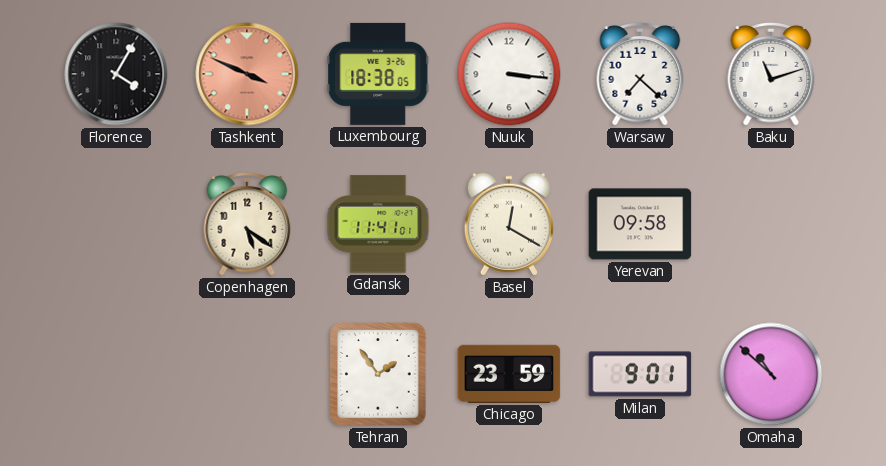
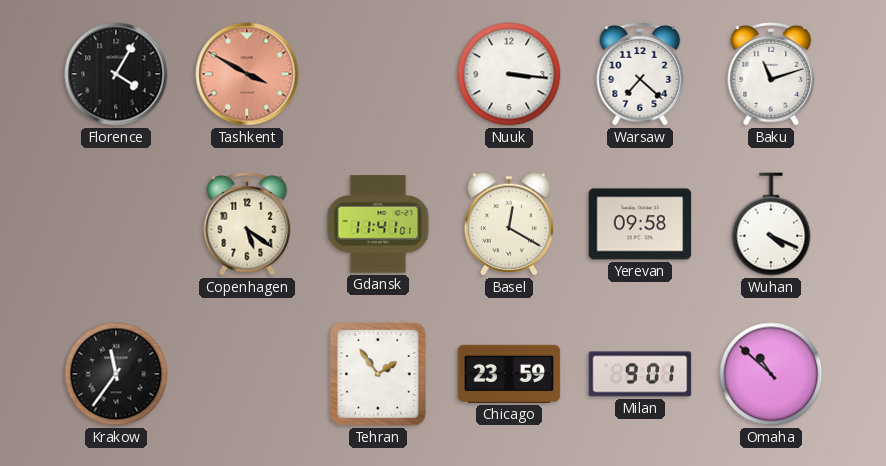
Tashkent: 3:49 -> 3:50
Luxembourg: 18:38 -> none
Wuhan: none -> 4:19
Krakow: none -> 11:36
